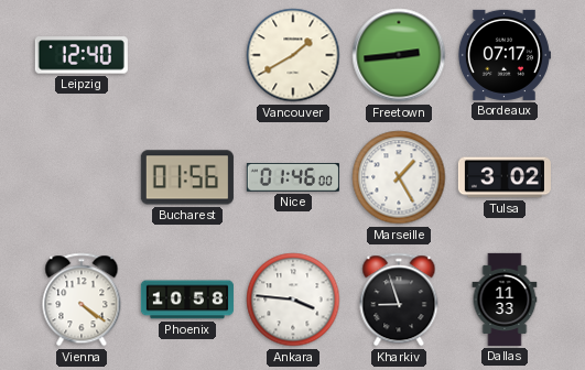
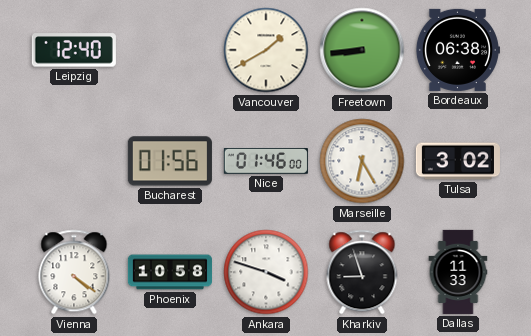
Freetown: 2:44 -> 8:44
Bordeaux: 07:17 -> 06:38
Marseille: 1:25 -> 6:25
Ankara: 3:46 -> 3:48
